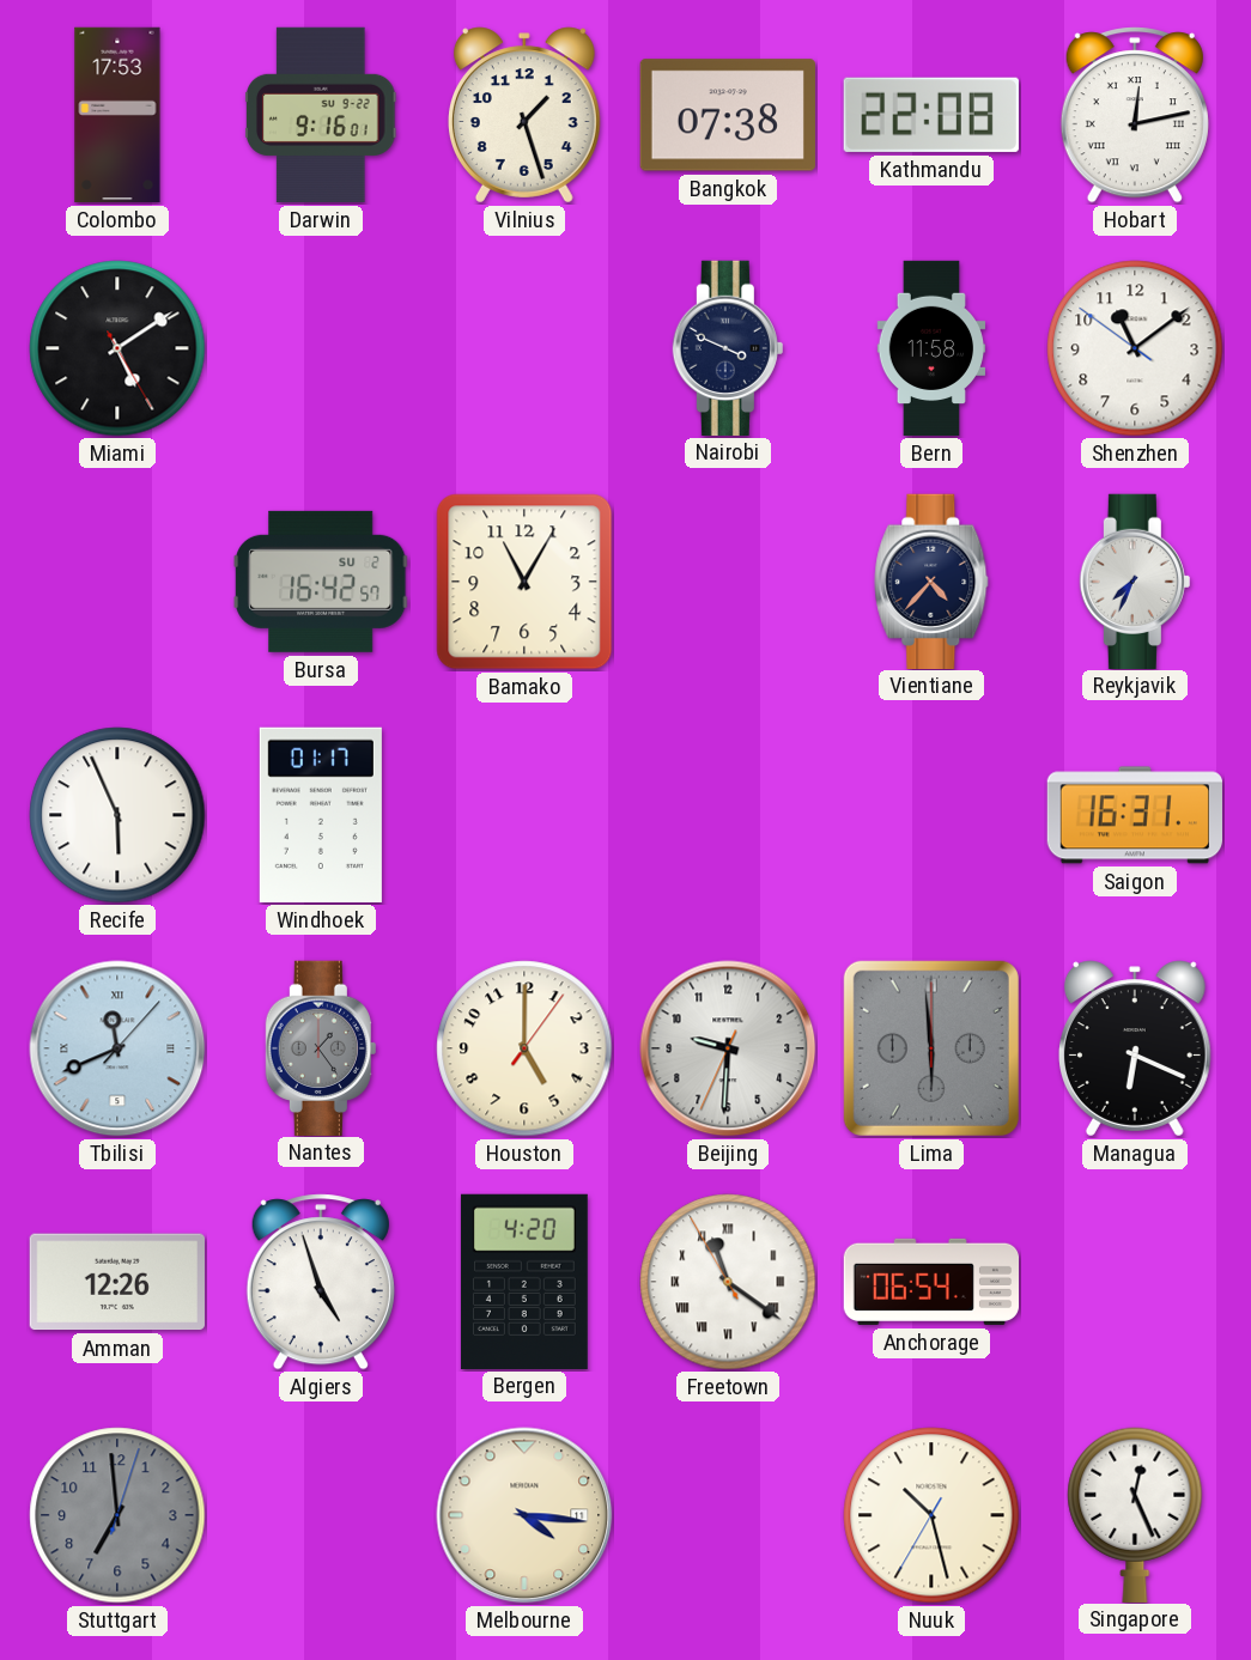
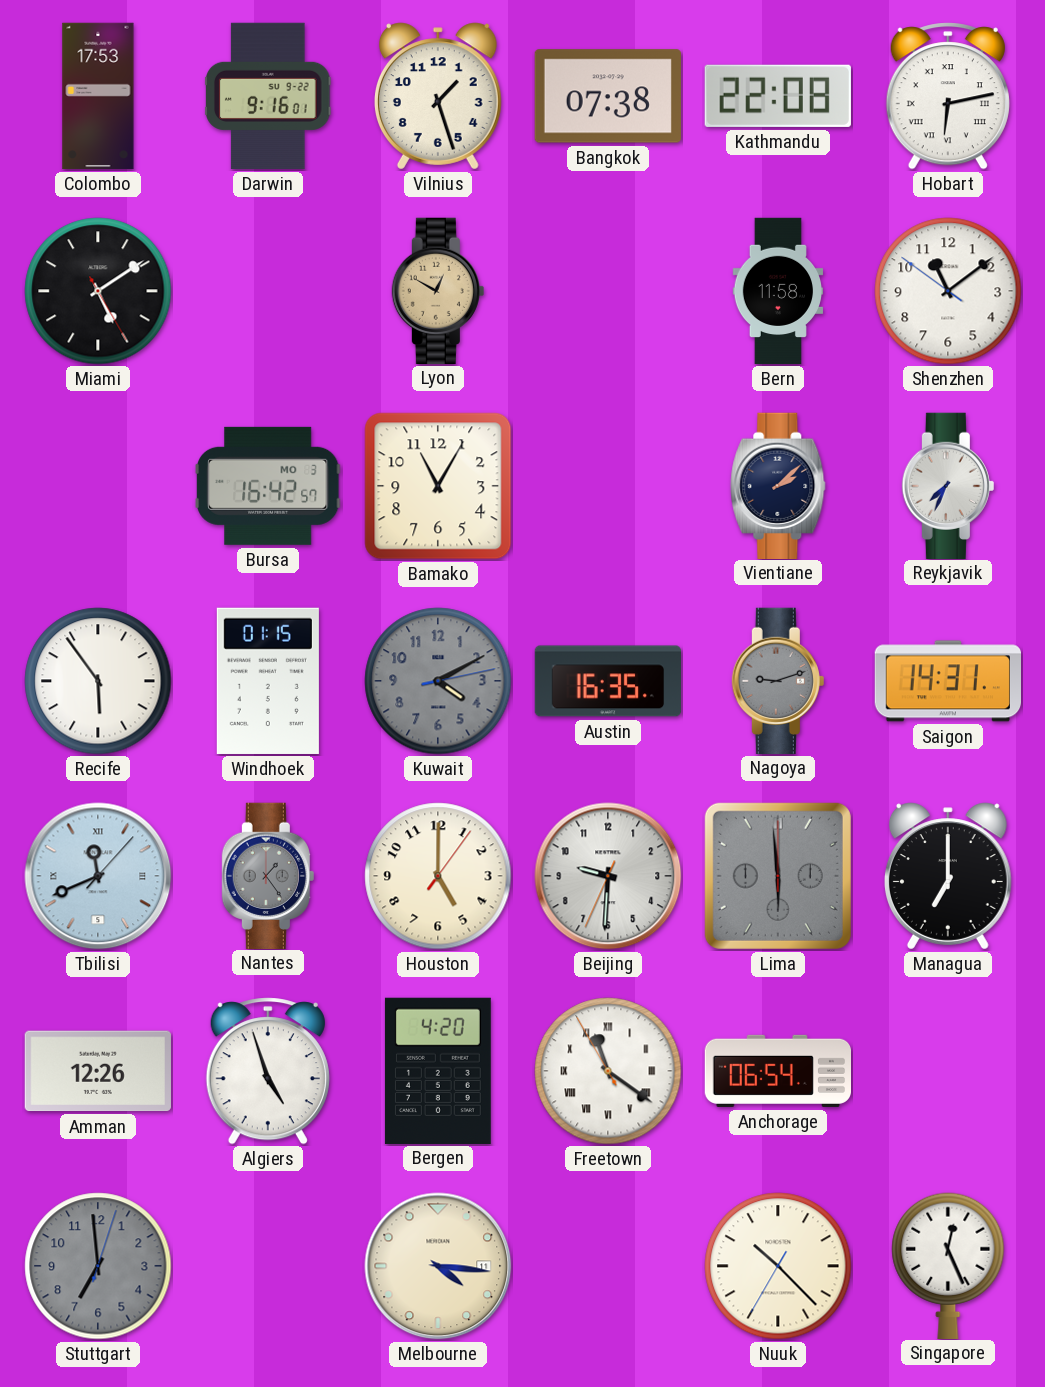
Hobart: 12:13 -> 6:13
Lyon: none -> 12:50
Nairobi: 3:49 -> none
Bursa date: SU 2 -> MO 3
Vientiane: 4:37 -> 2:08
Recife: 5:56 -> 5:54
Windhoek: 01:17 -> 01:15
Kuwait: none -> 4:10
Austin: none -> 16:35
Nagoya: none -> 9:12
Saigon: 16:31 -> 14:31
Managua: 6:19 -> 7:00
Nuuk: 10:27 -> 10:22
